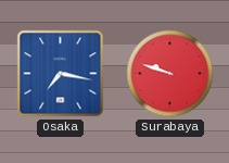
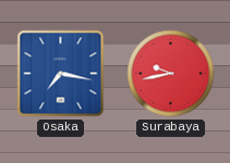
Surabaya: 9:48 -> 9:43
